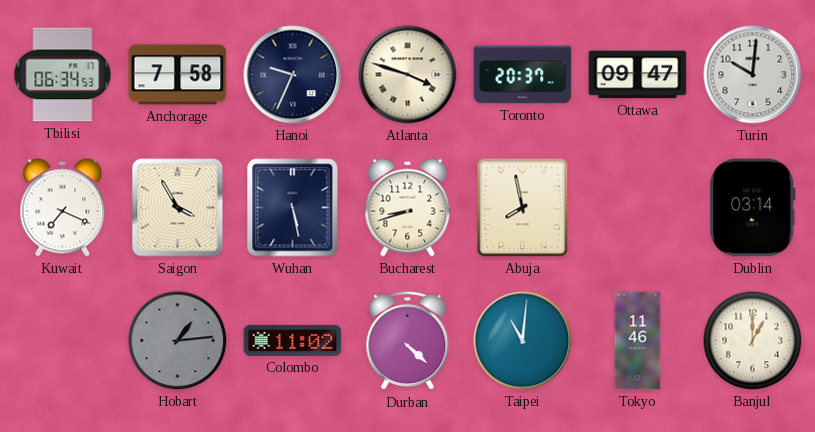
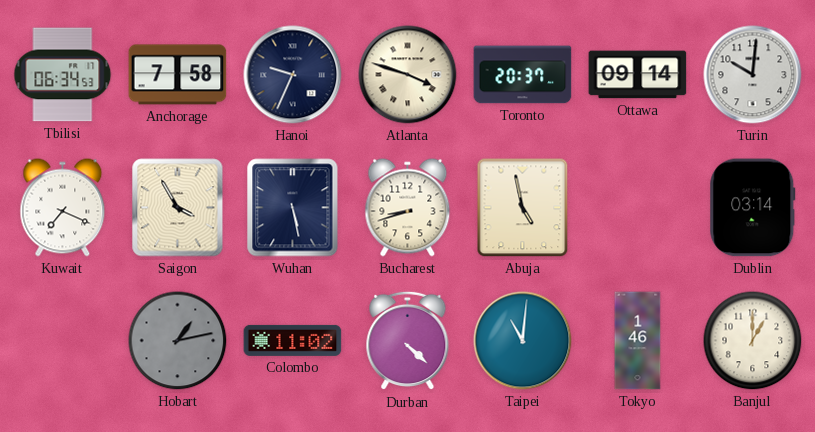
Ottawa: 09:47 -> 09:14
Abuja: 7:58 -> 4:58
Hobart: 1:14 -> 1:13
Tokyo: 11:46 -> 1:46
